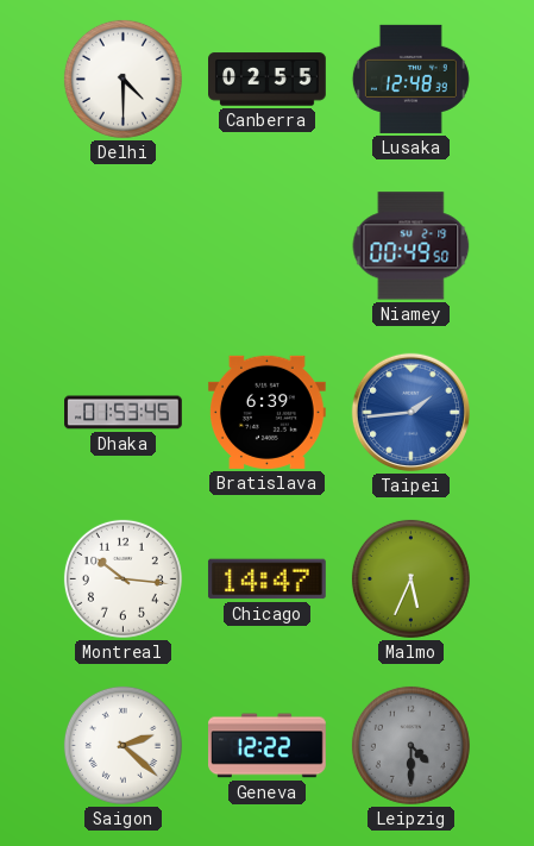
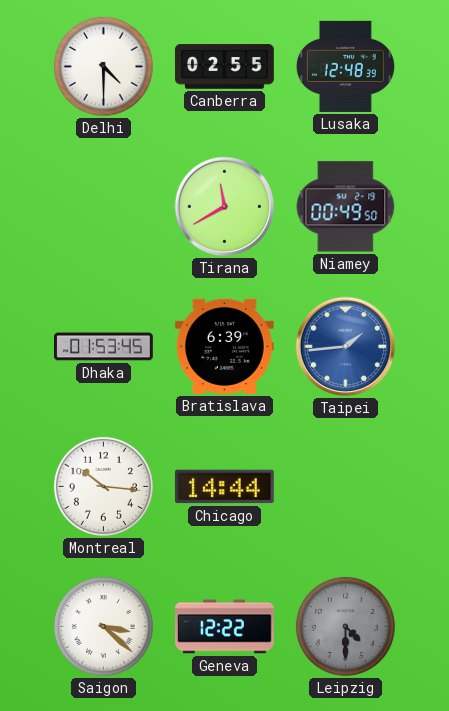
Tirana: none -> 11:40
Chicago: 14:47 -> 14:44
Malmo: 5:34 -> none
Saigon: 2:22 -> 3:22
